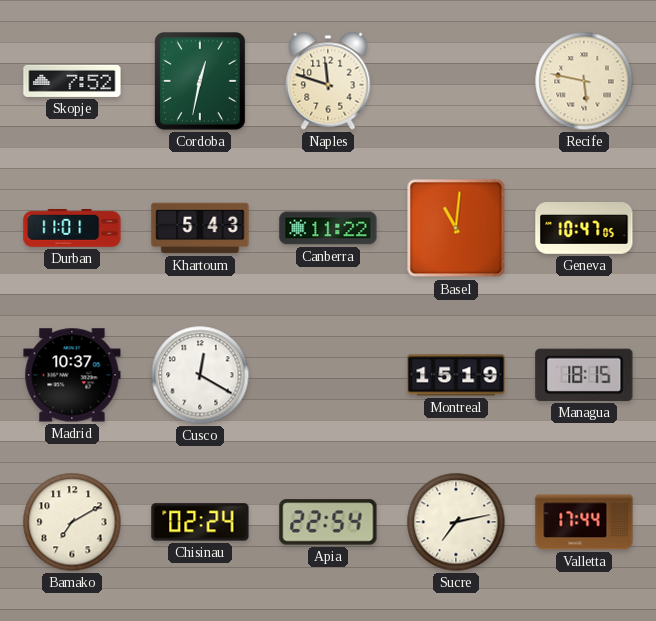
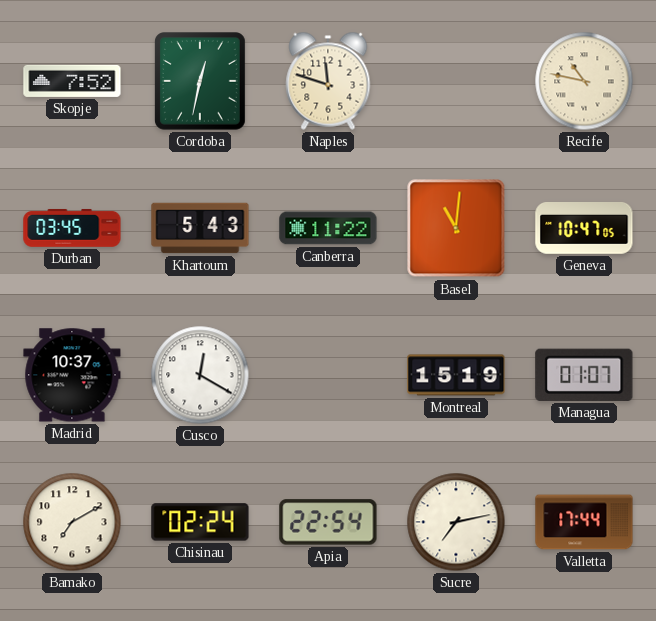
Recife: 5:47 -> 10:47
Durban: 11:01 -> 03:45
Managua: 18:15 -> 01:07
